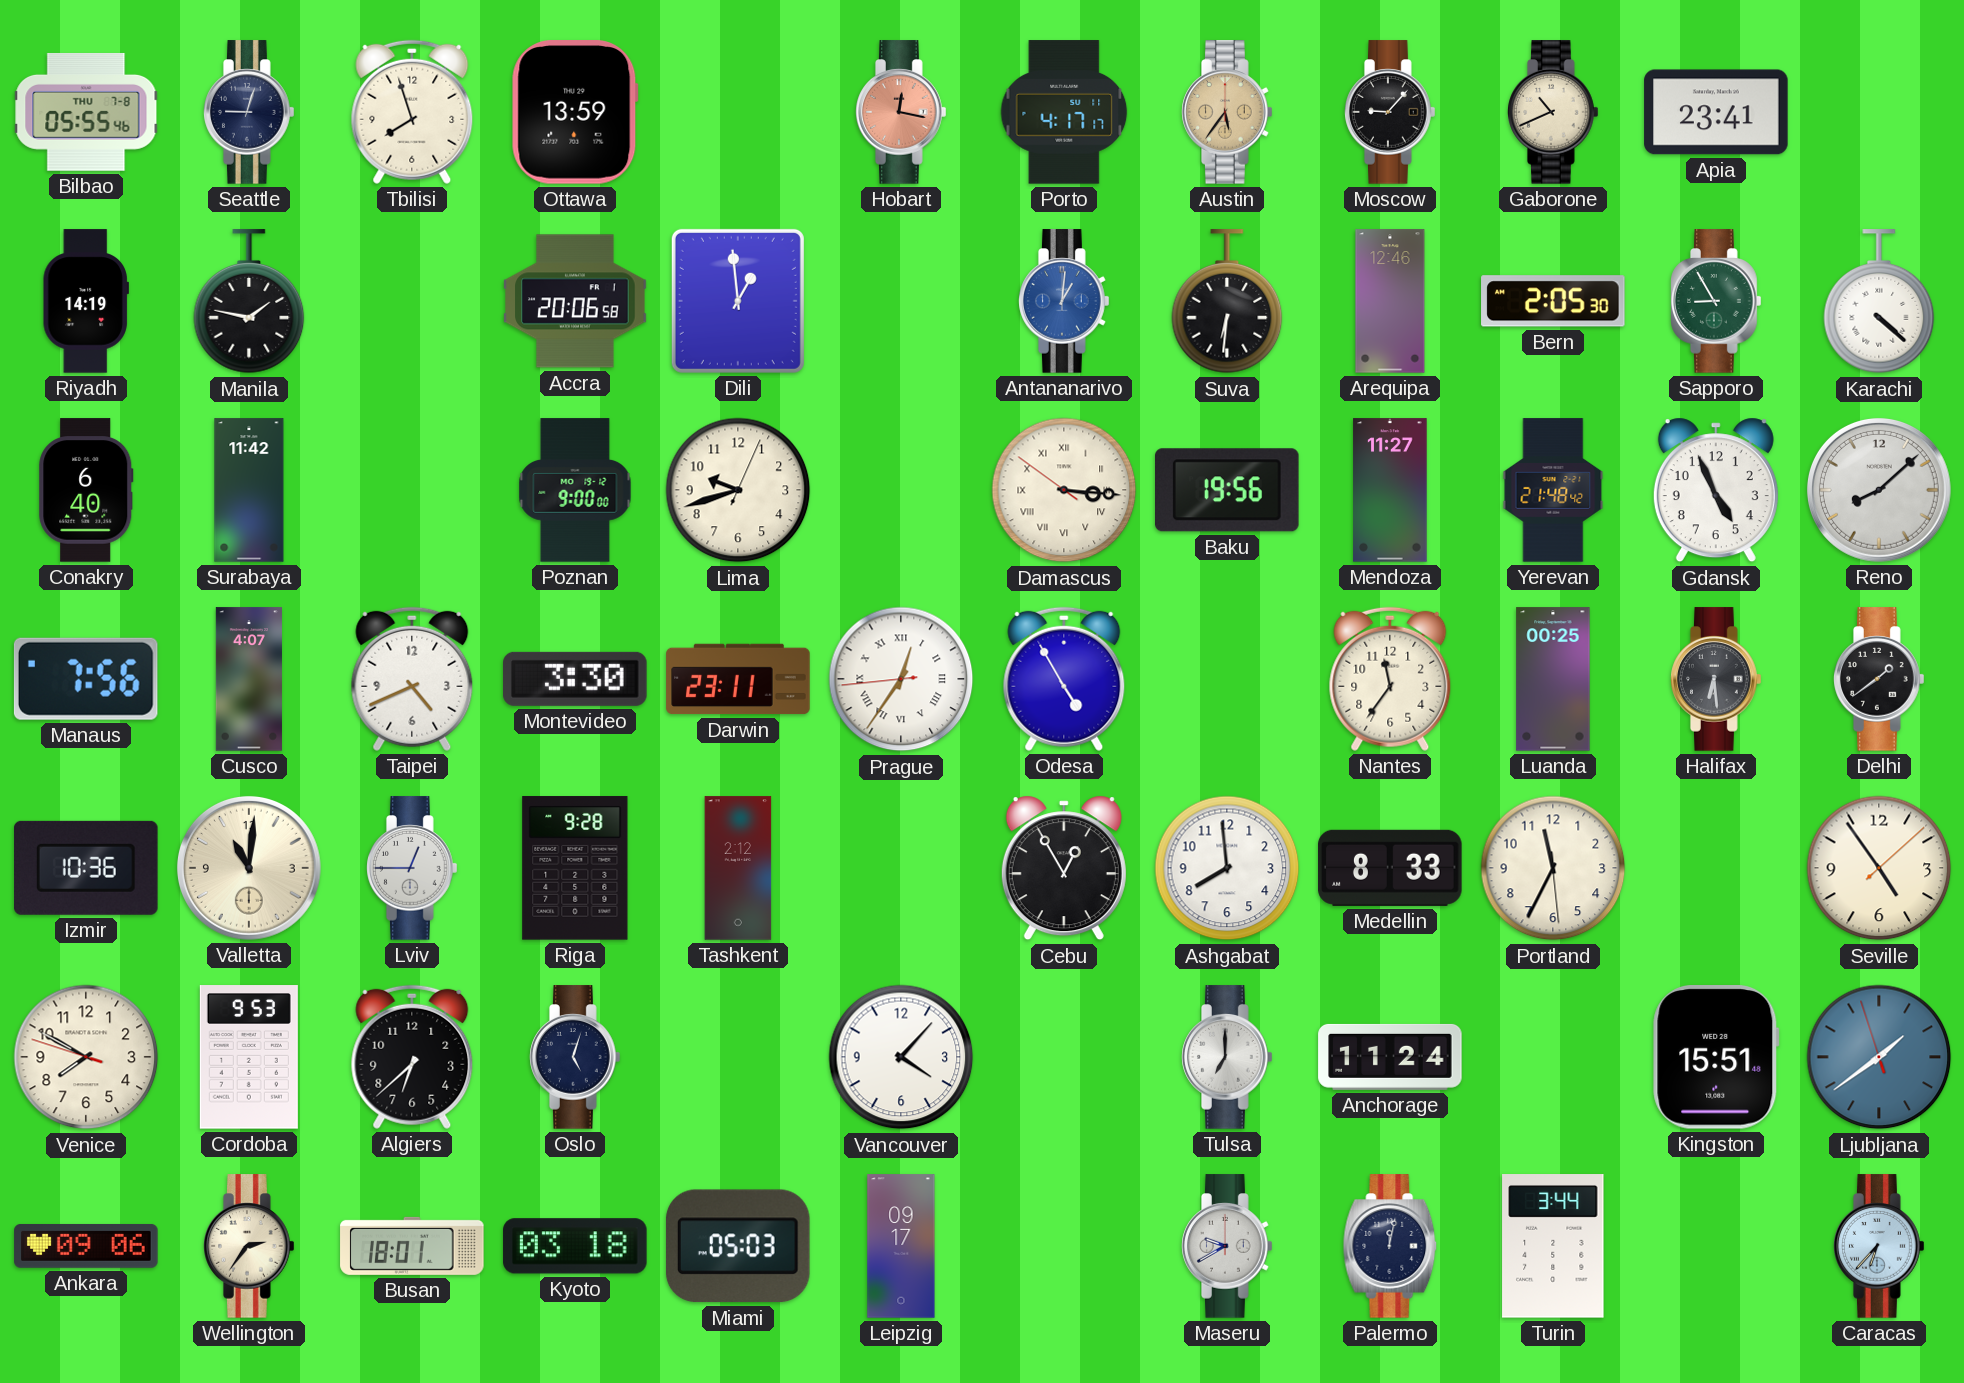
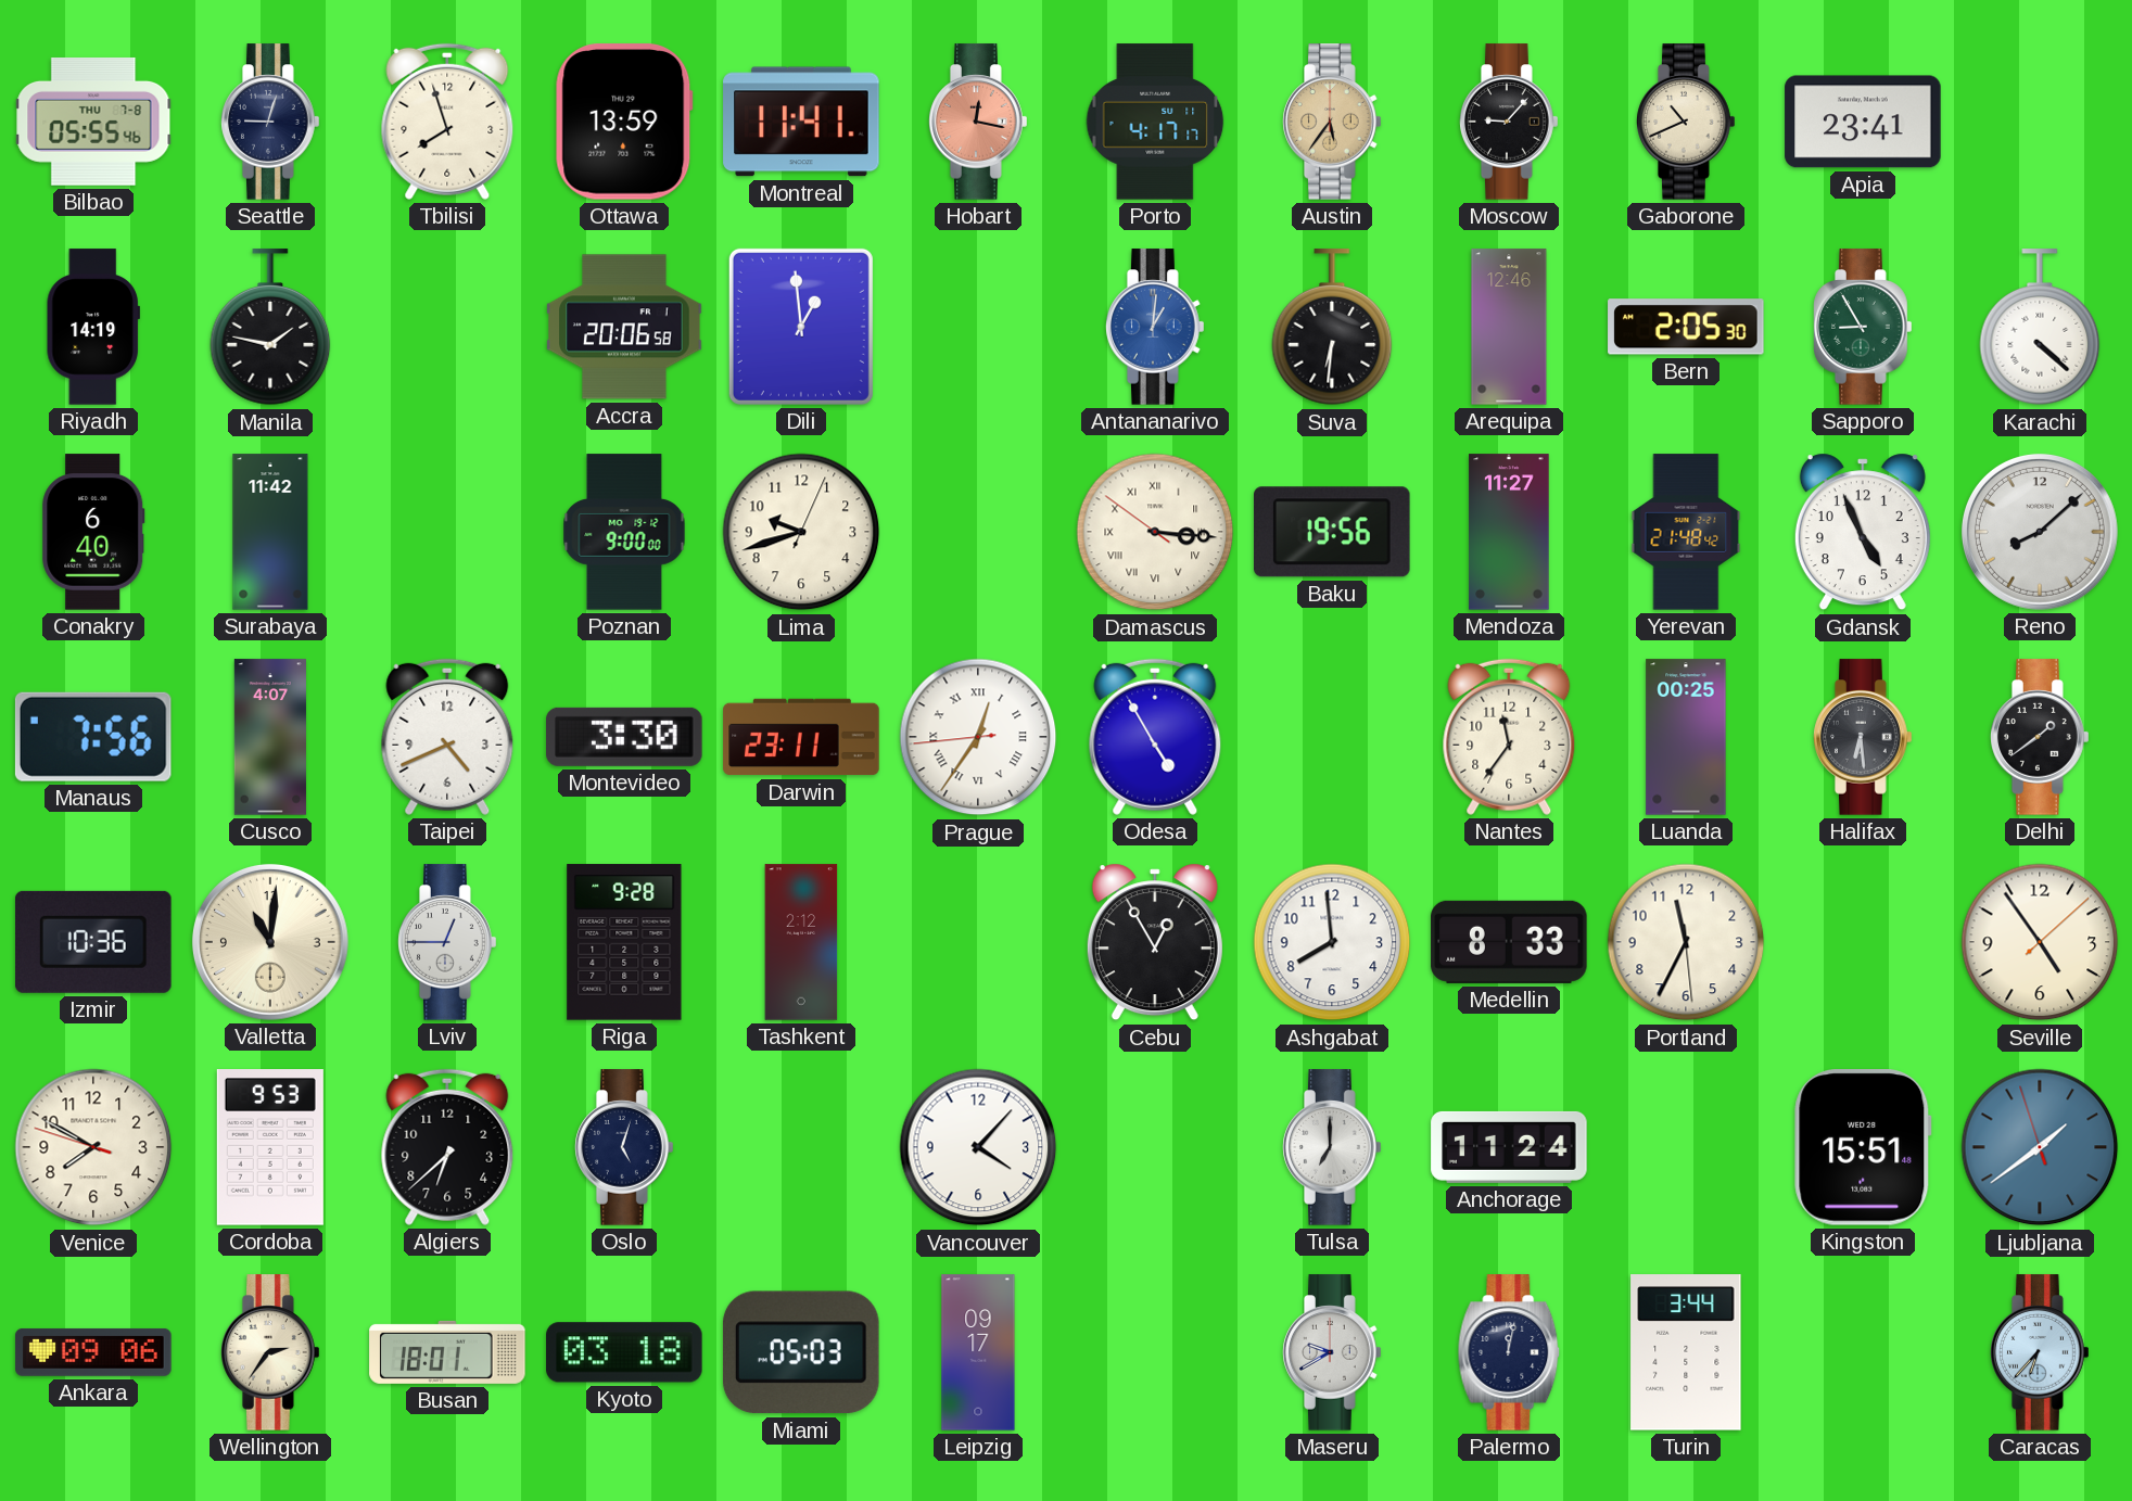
Montreal: none -> 11:41
